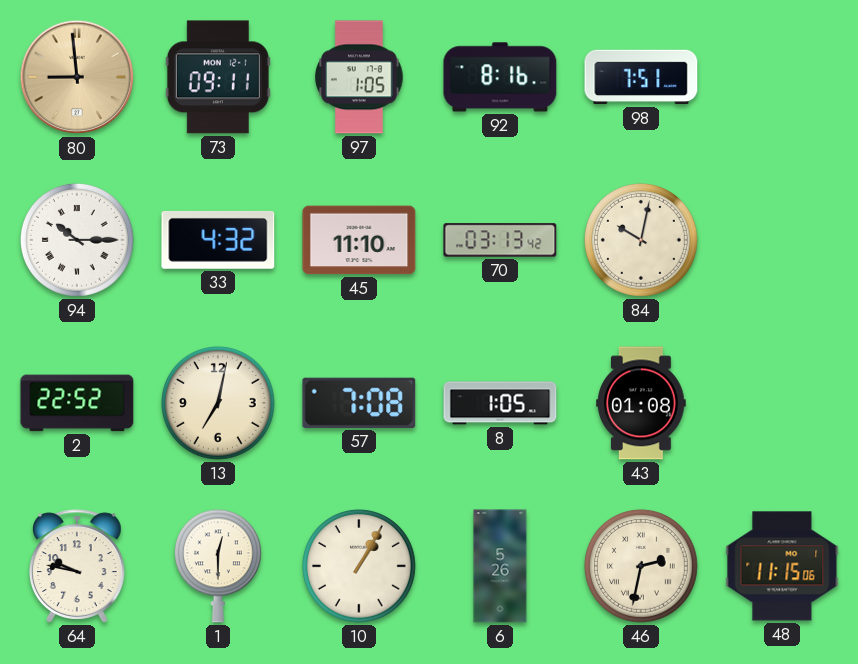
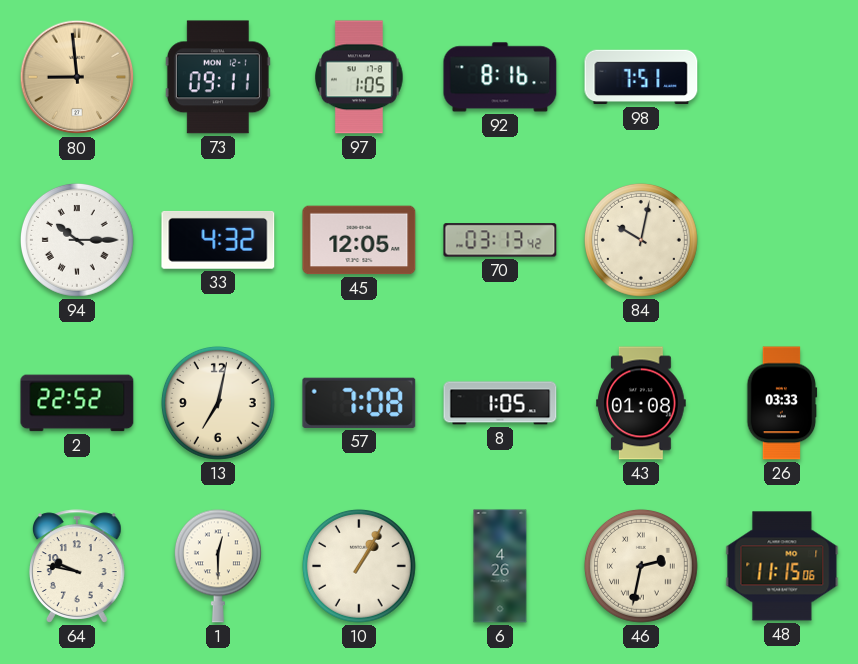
45: 11:10 -> 12:05
26: none -> 03:33
6: 5:26 -> 4:26
